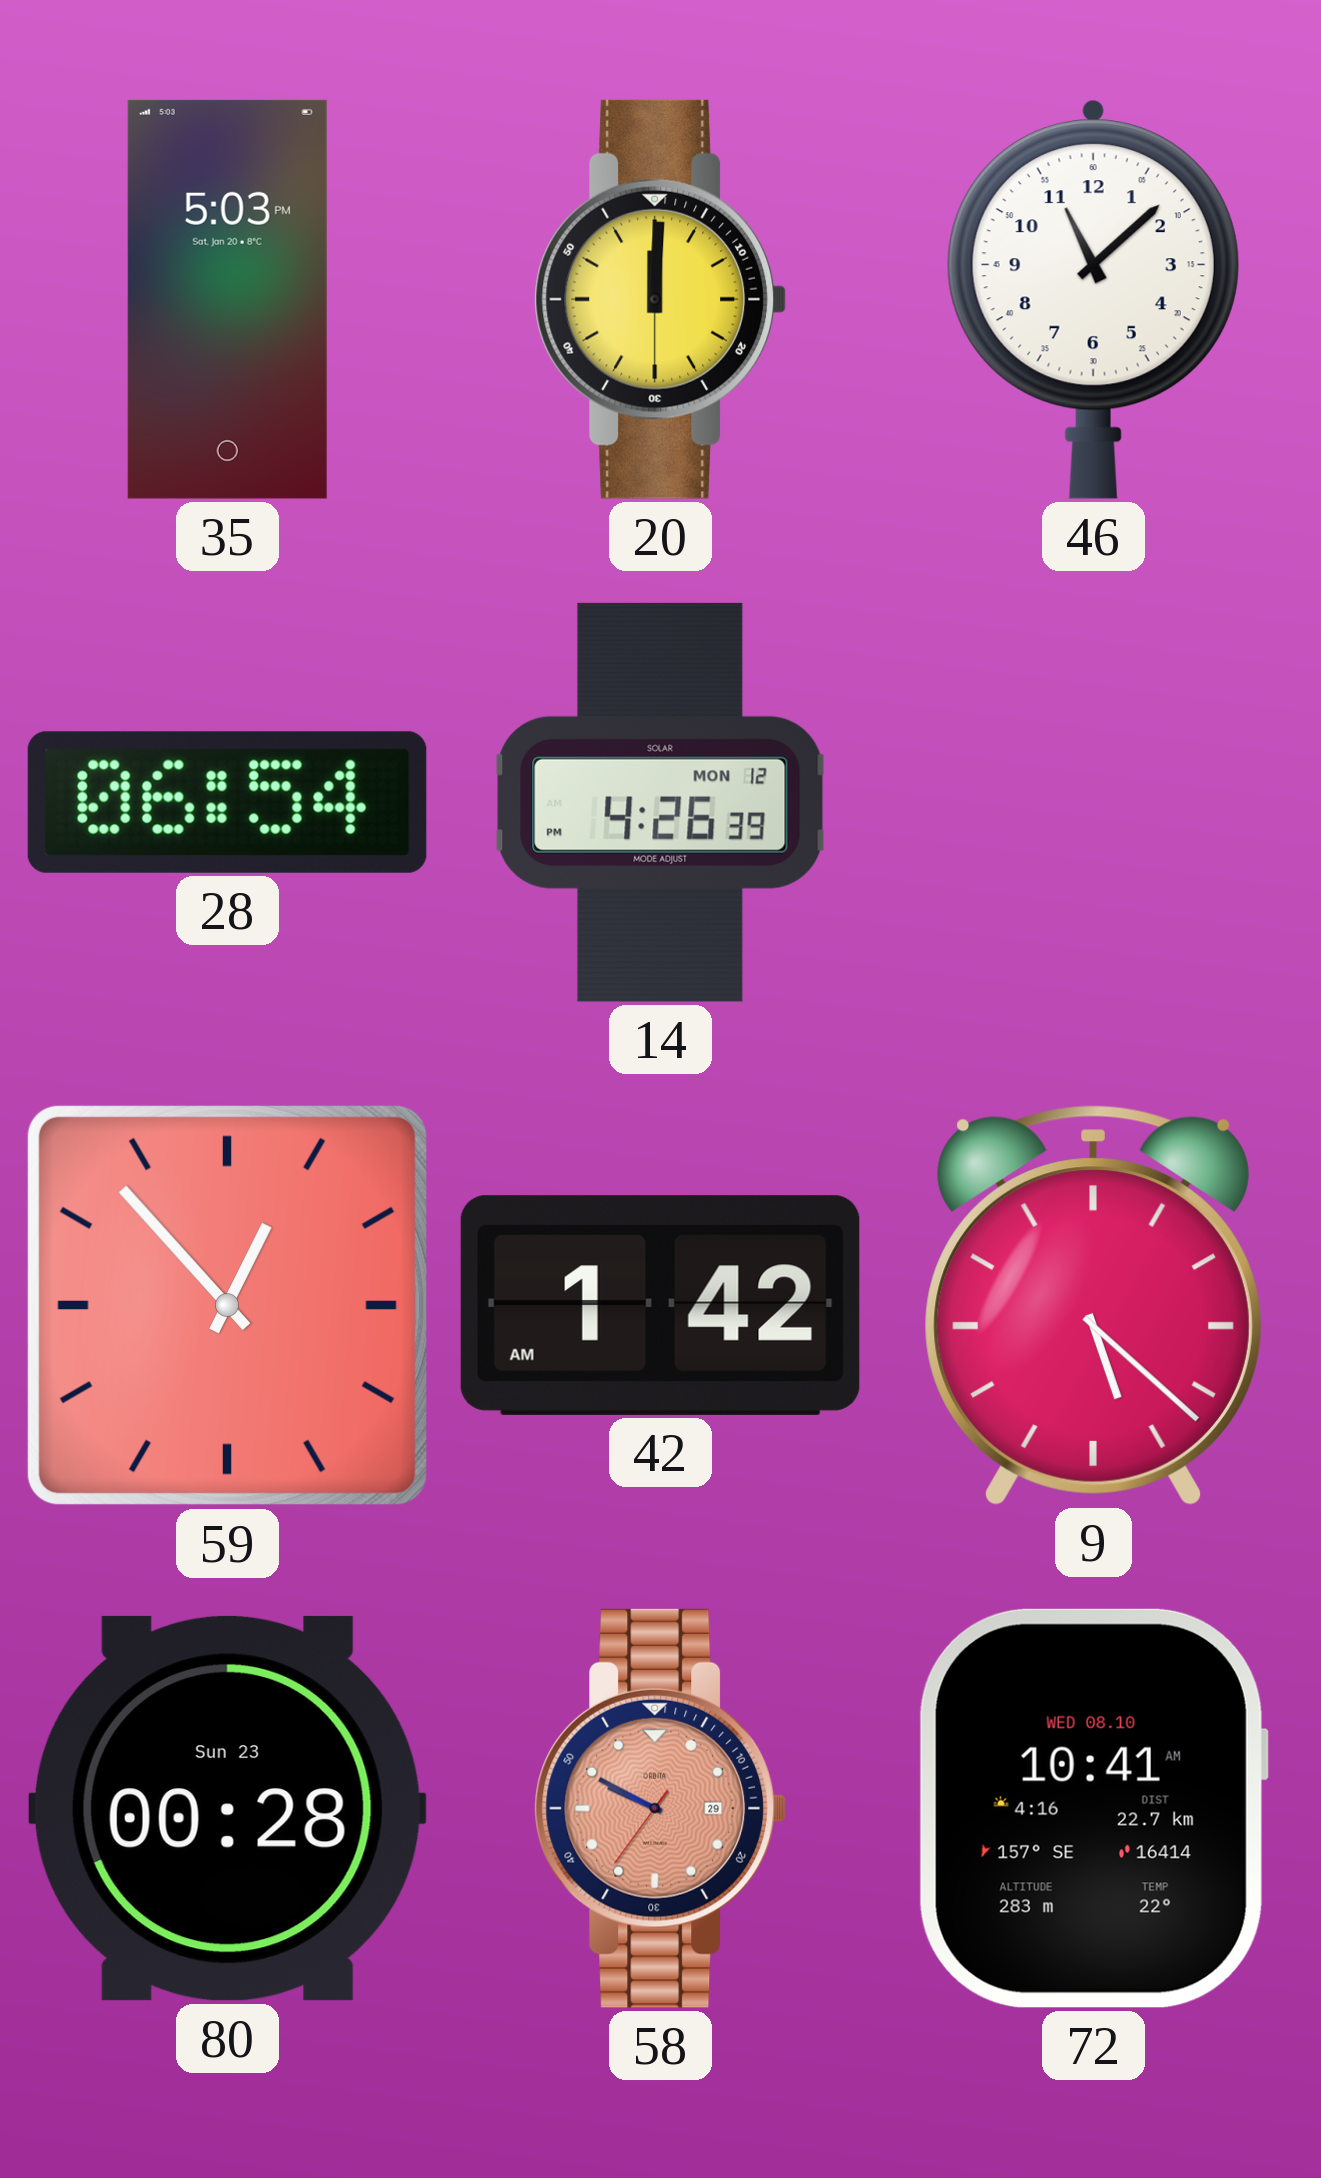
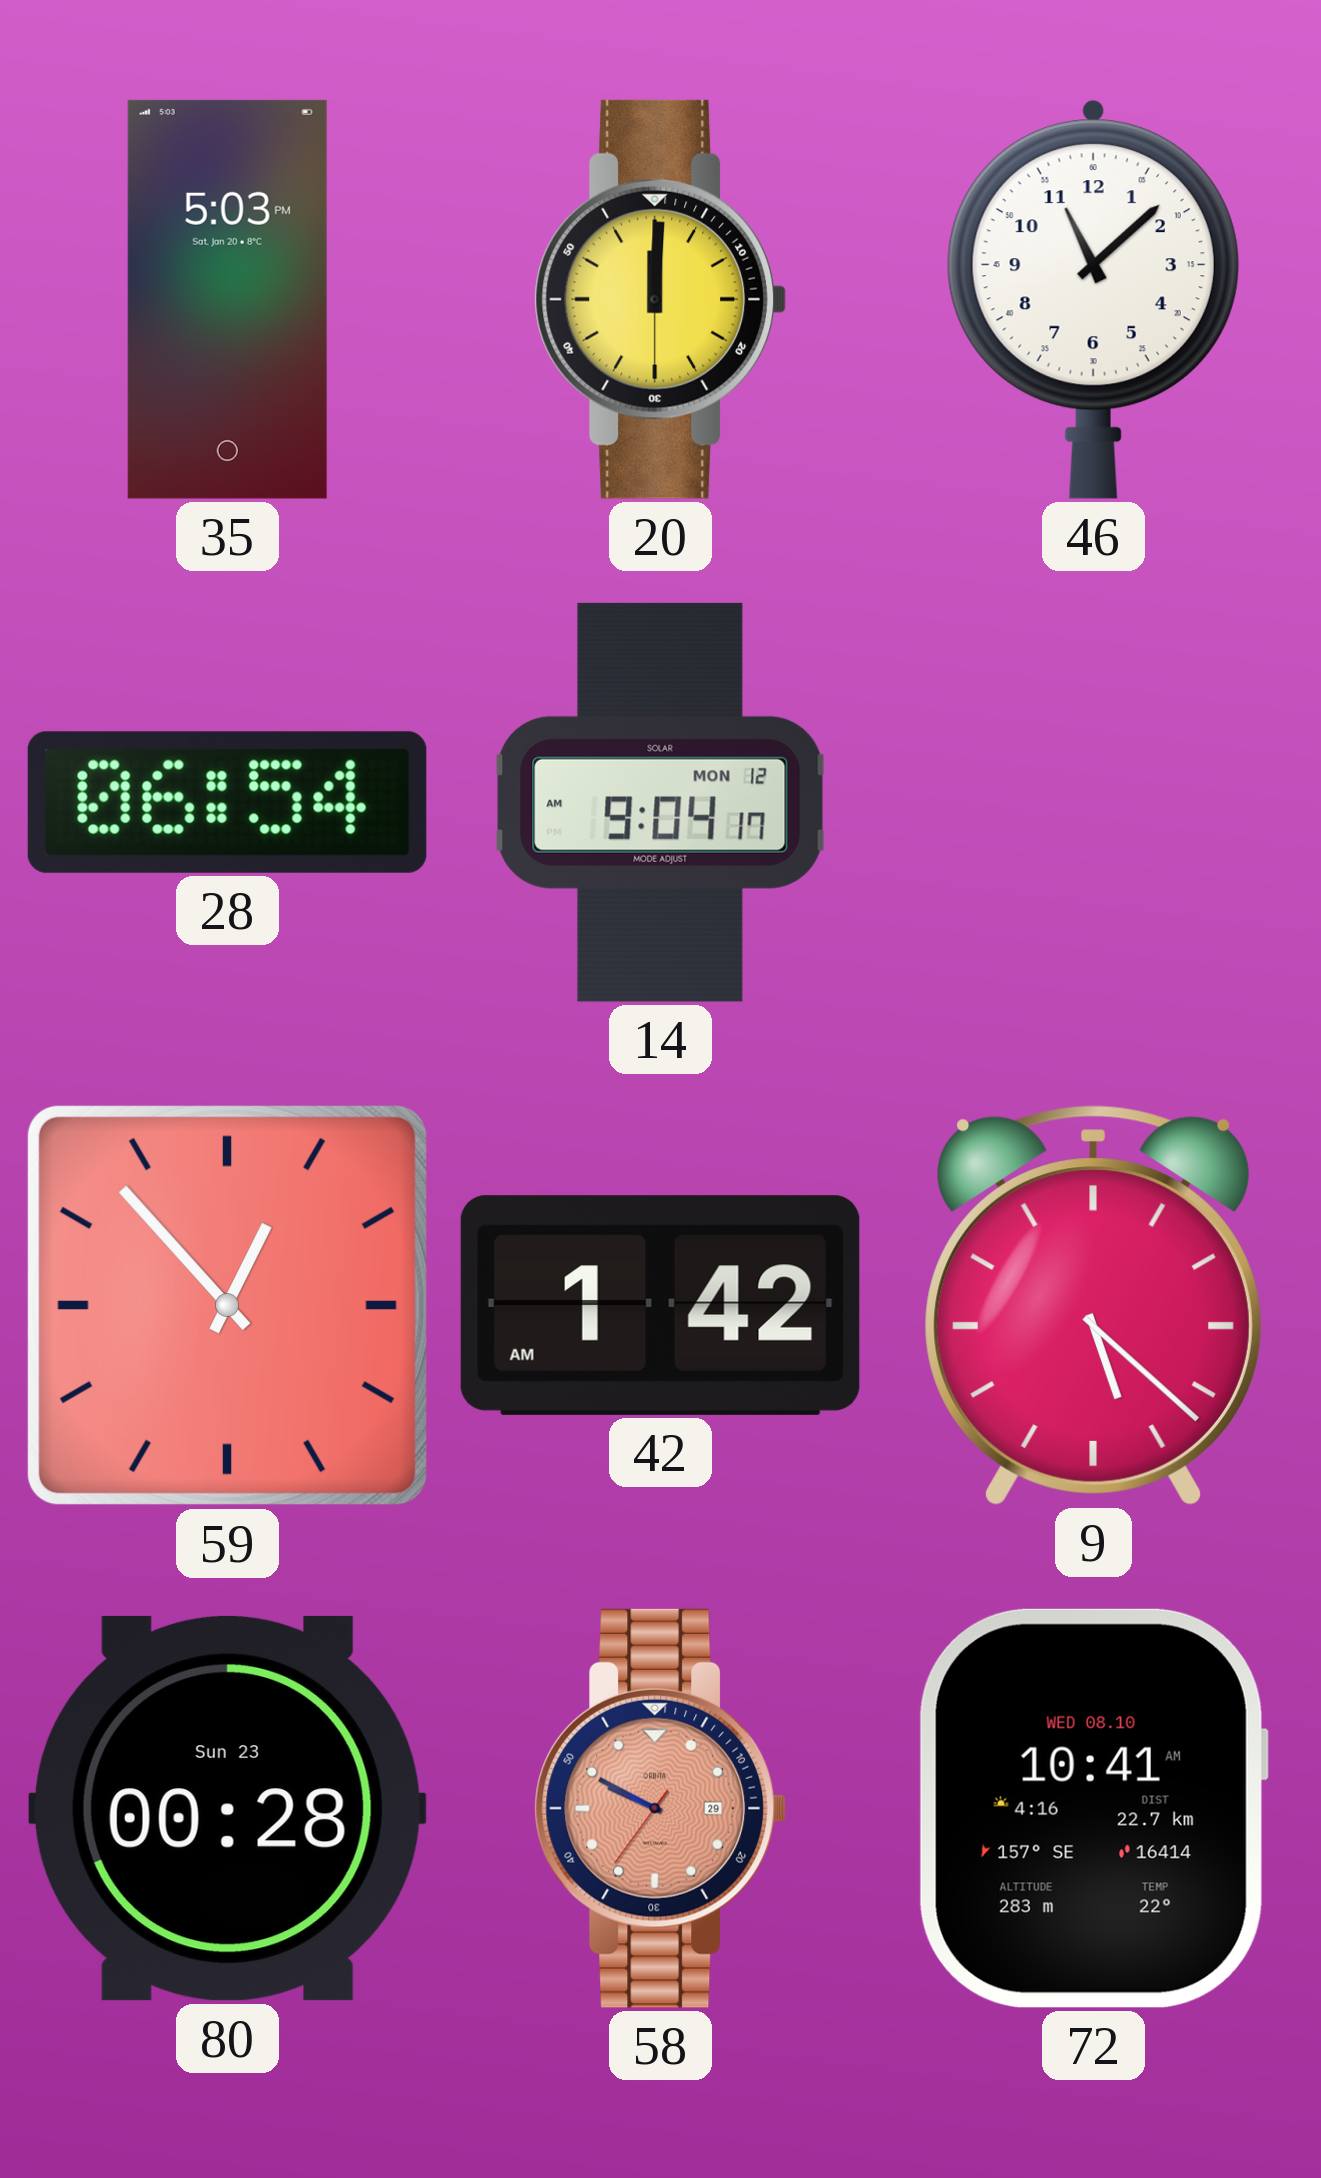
14: 4:26 -> 9:04
